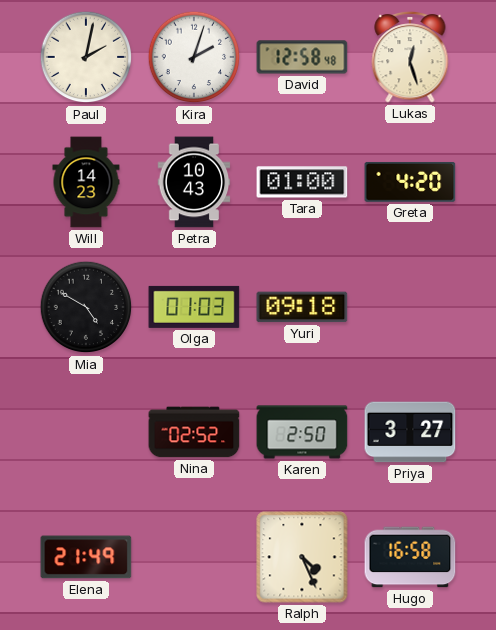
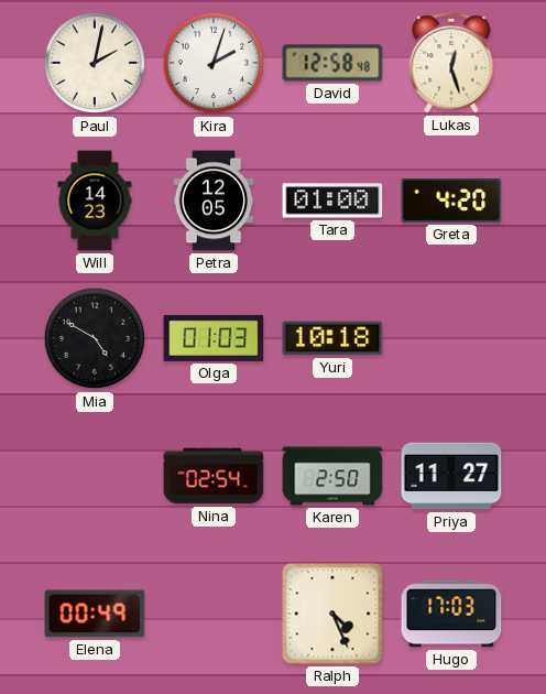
Petra: 10:43 -> 12:05
Yuri: 09:18 -> 10:18
Nina: 02:52 -> 02:54
Priya: 3:27 -> 11:27
Elena: 21:49 -> 00:49
Hugo: 16:58 -> 17:03
